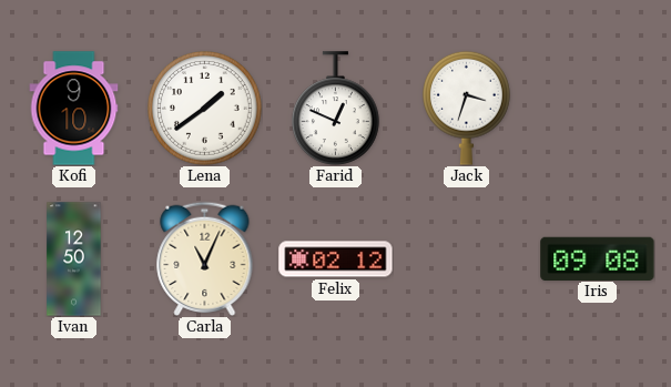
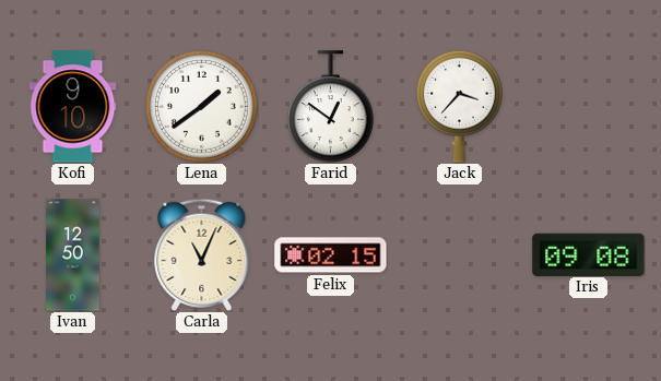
Farid: 12:49 -> 12:51
Jack: 3:33 -> 3:37
Felix: 02:12 -> 02:15
